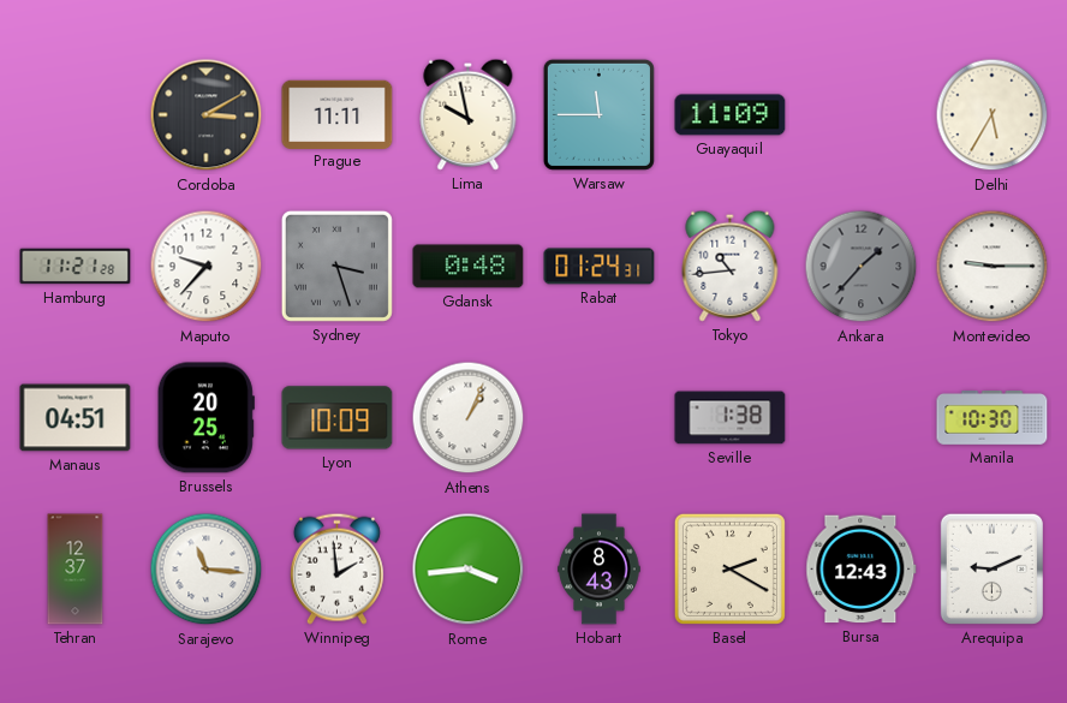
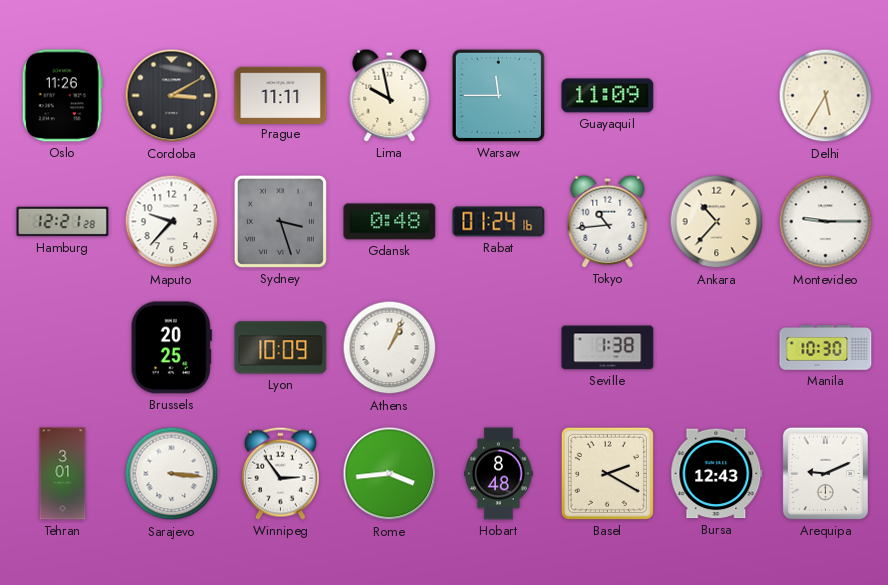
Oslo: none -> 11:26
Hamburg: 11:21 -> 12:21
Rabat: 01:24:31 -> 01:24:16
Ankara: 1:37 -> 10:37
Ankara dial: grey -> cream
Manaus: 04:51 -> none
Tehran: 12:37 -> 3:01
Sarajevo: 11:16 -> 3:16
Winnipeg: 1:59 -> 2:54
Hobart: 8:43 -> 8:48
